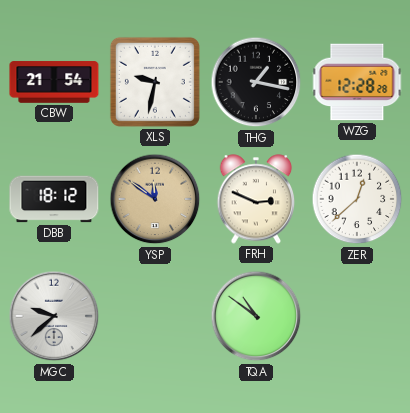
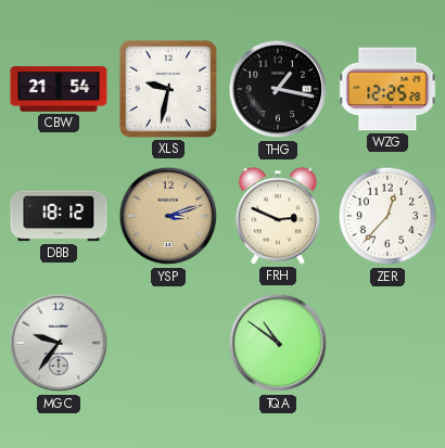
WZG: 12:28 -> 12:25
YSP: 11:51 -> 3:12
ZER: 12:38 -> 12:37
MGC: 9:38 -> 9:36
